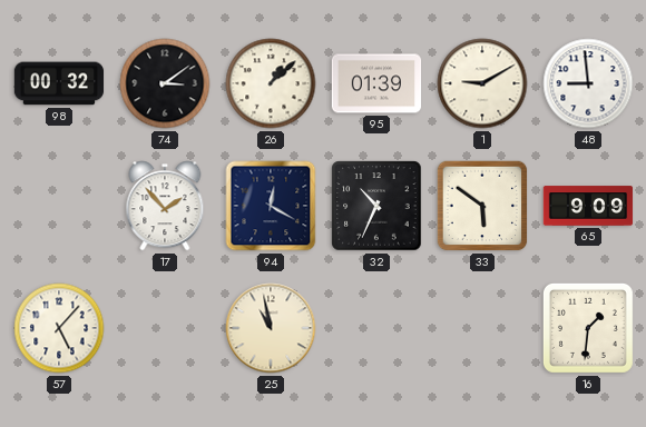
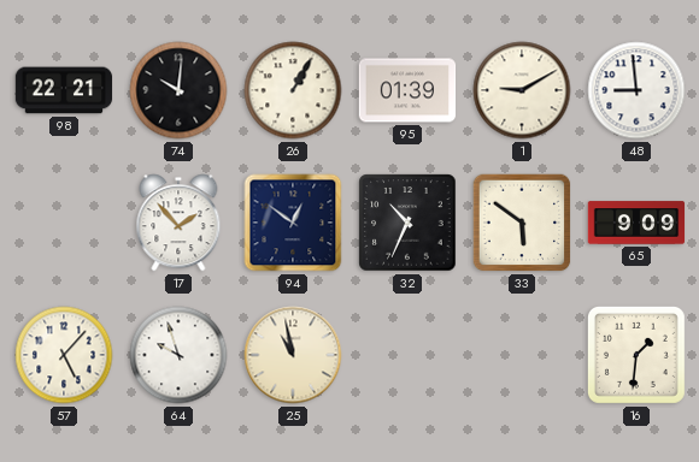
98: 00:32 -> 22:21
74: 3:09 -> 10:01
26: 1:08 -> 1:05
94: 12:20 -> 12:51
64: none -> 9:57
